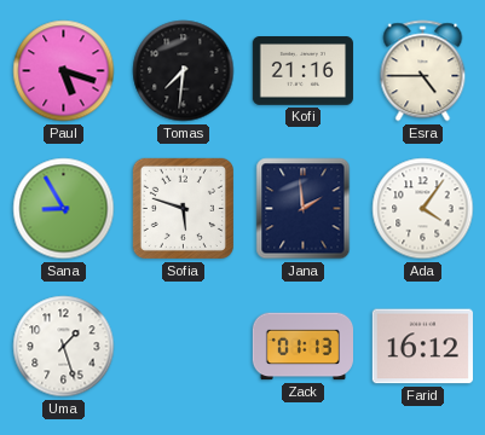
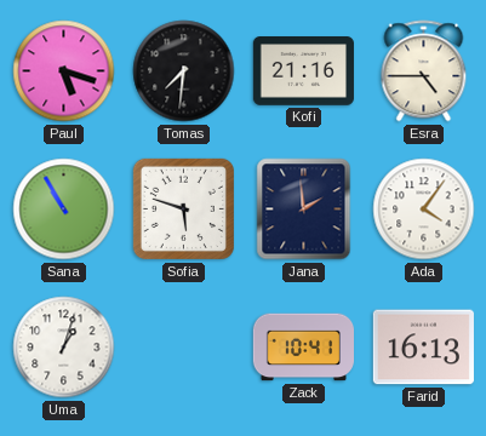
Sana: 8:55 -> 10:55
Uma: 1:27 -> 1:03
Zack: 01:13 -> 10:41
Farid: 16:12 -> 16:13
